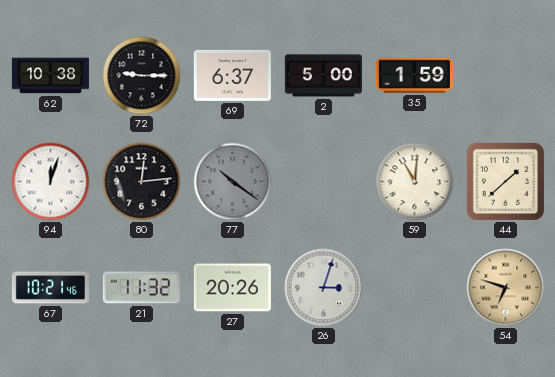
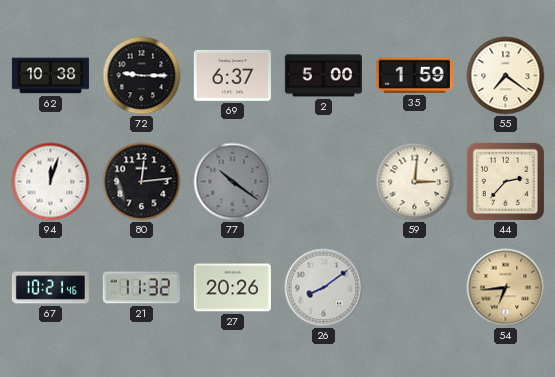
55: none -> 7:21
59: 11:01 -> 3:01
44: 1:38 -> 2:37
26: 3:03 -> 8:09
54: 6:48 -> 6:44
